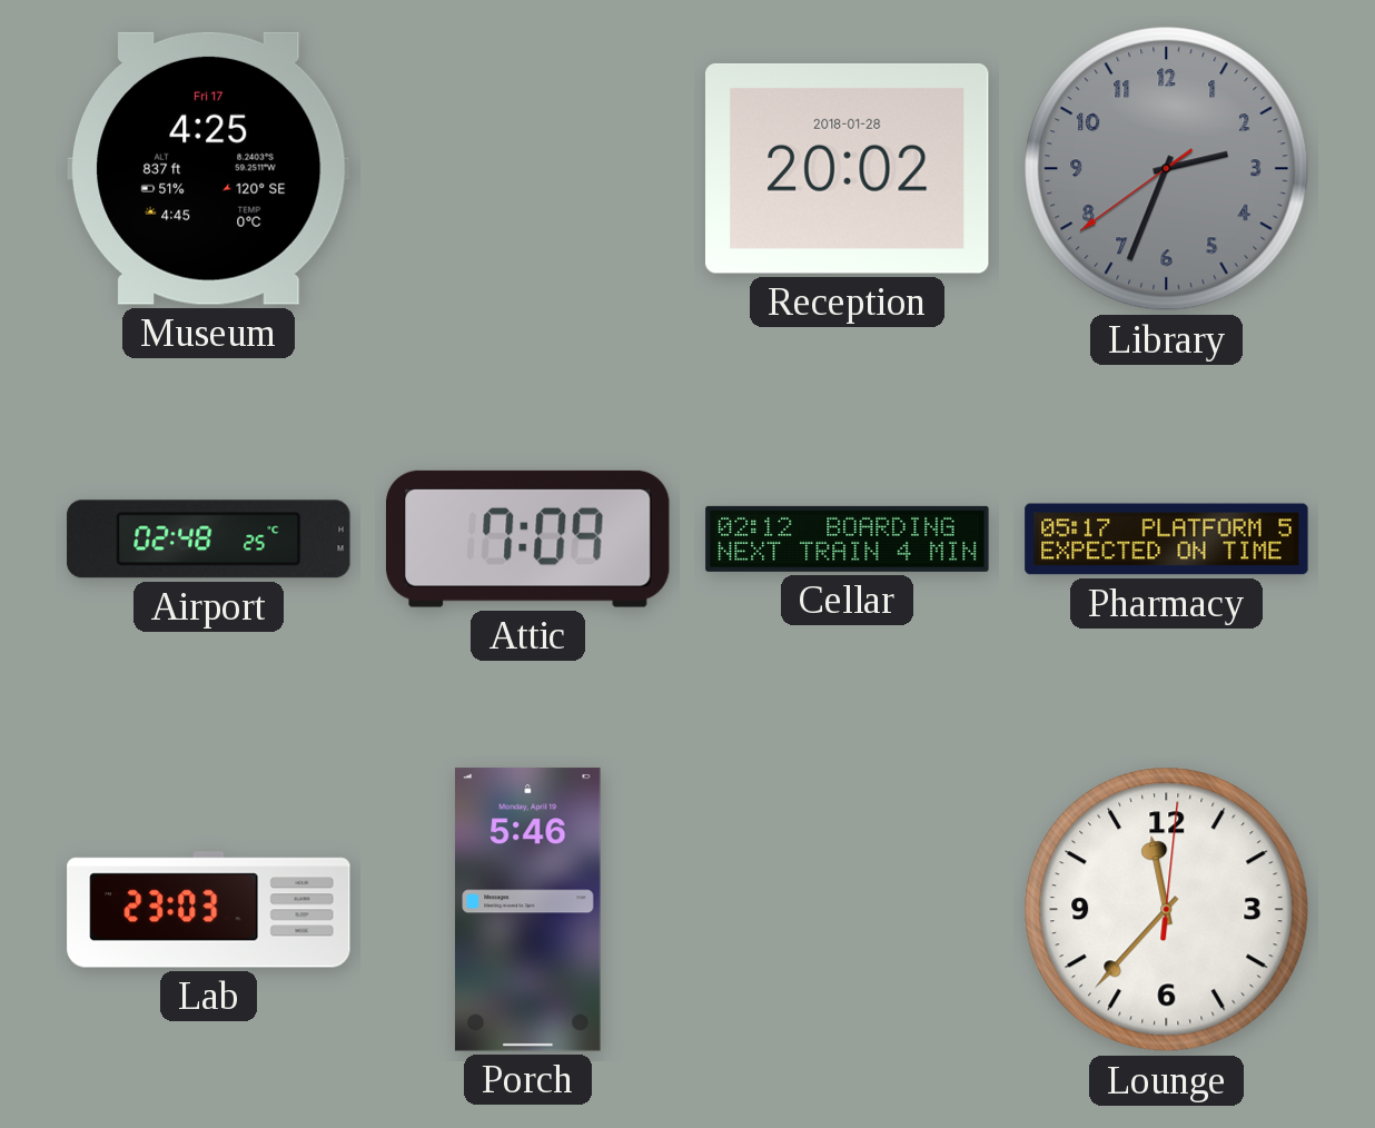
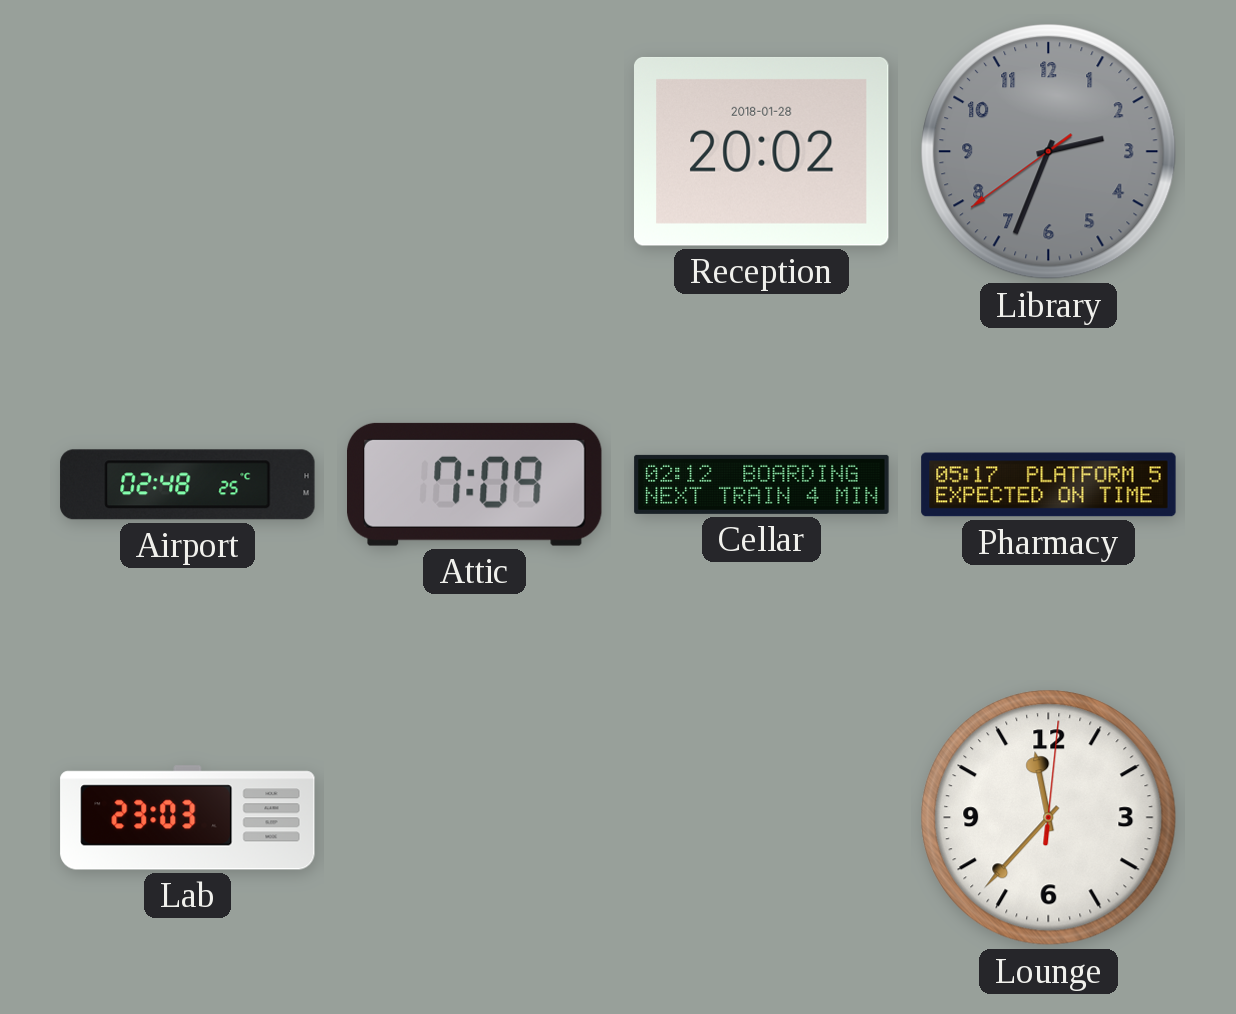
Museum: 4:25 -> none
Porch: 5:46 -> none
